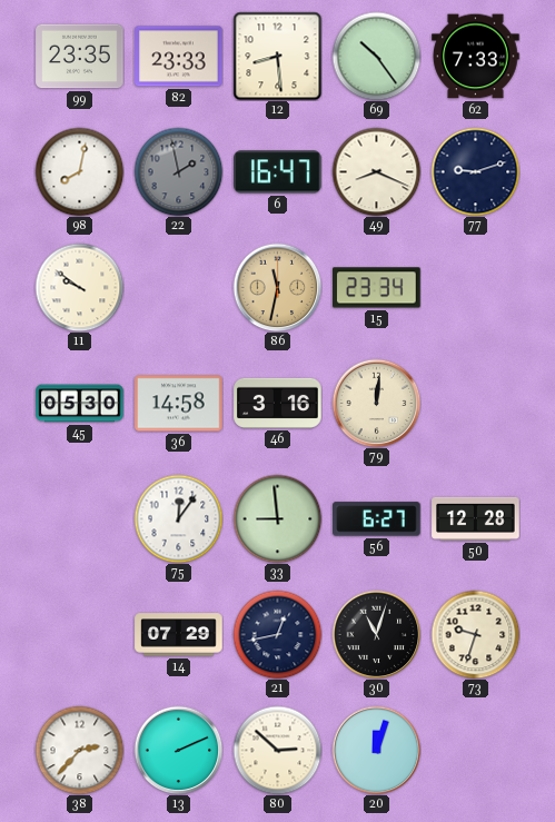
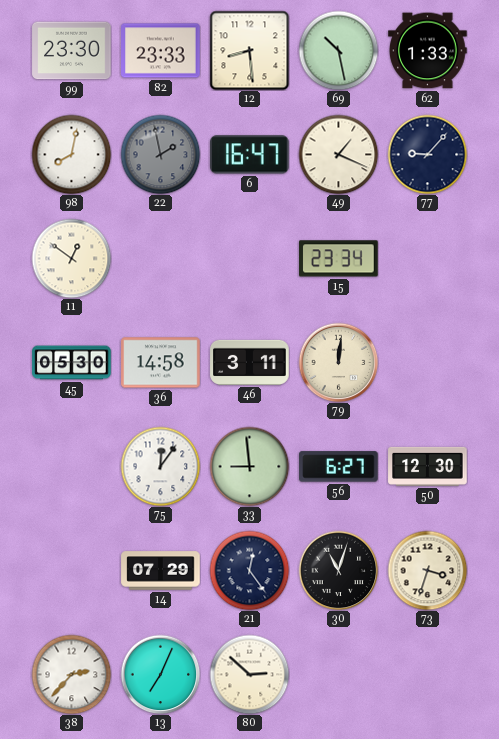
99: 23:35 -> 23:30
69: 10:24 -> 10:28
62: 7:33 -> 1:33
49: 8:19 -> 1:19
77: 9:12 -> 9:07
11: 9:51 -> 12:51
86: 11:32 -> none
46: 3:16 -> 3:11
50: 12:28 -> 12:30
21: 12:43 -> 12:24
73: 9:33 -> 3:33
13: 2:11 -> 7:04
20: 12:03 -> none
